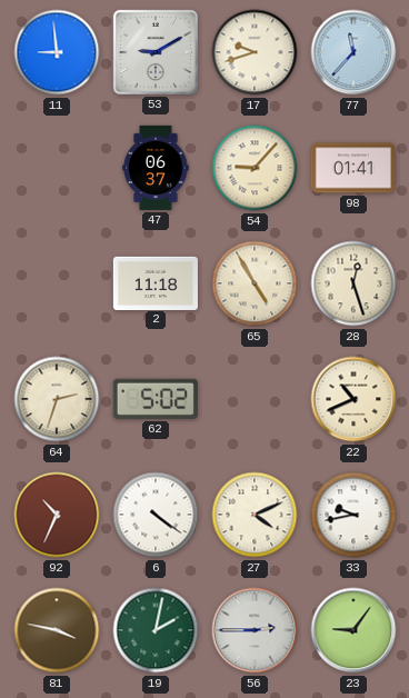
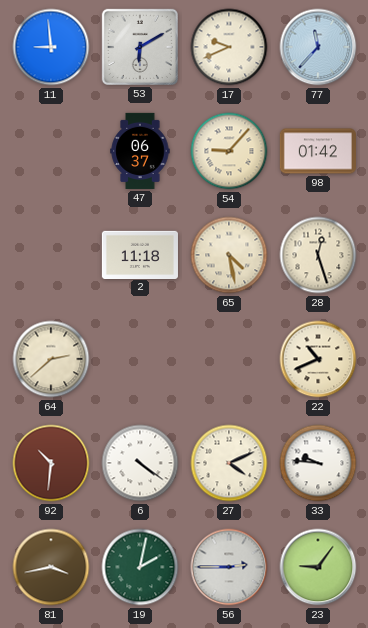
53: 9:10 -> 6:10
17: 9:42 -> 9:41
98: 01:41 -> 01:42
65: 4:55 -> 4:28
64: 2:33 -> 2:38
62: 5:02 -> none
92: 10:34 -> 10:31
33: 9:43 -> 9:46
81: 3:47 -> 3:43
